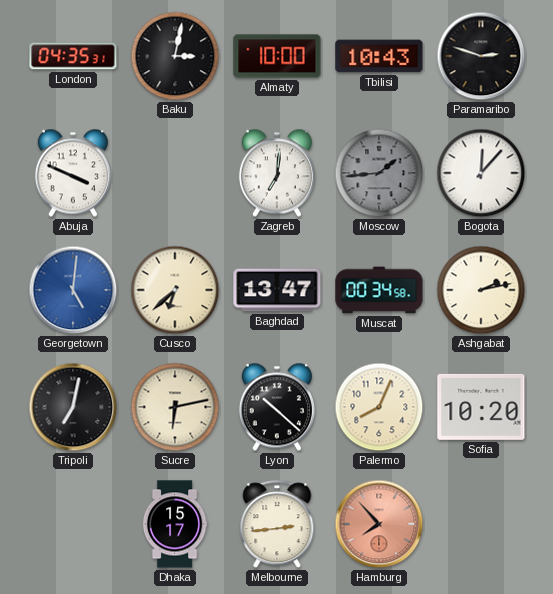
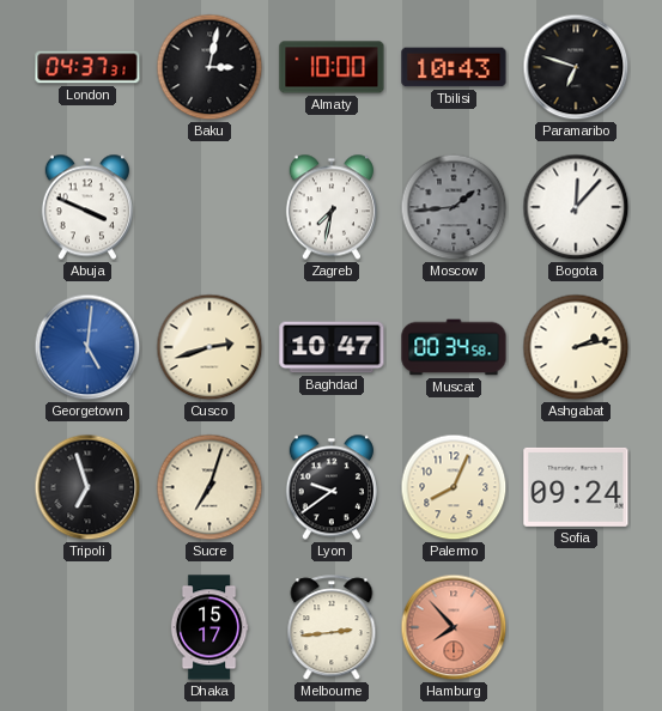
London: 04:35 -> 04:37
Paramaribo: 2:48 -> 6:48
Zagreb: 7:01 -> 7:32
Cusco: 6:38 -> 2:42
Baghdad: 13:47 -> 10:47
Tripoli: 7:02 -> 6:57
Sucre: 6:13 -> 7:03
Lyon: 10:22 -> 9:39
Sofia: 10:20 -> 09:24
